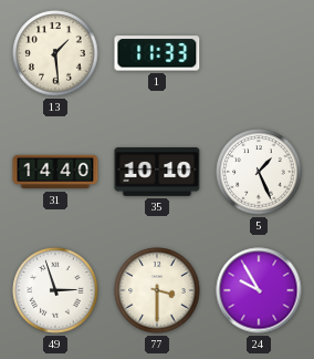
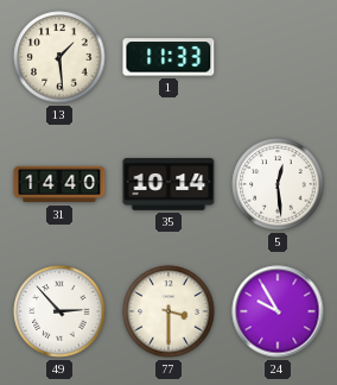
35: 10:10 -> 10:14
5: 1:26 -> 12:29
49: 2:57 -> 2:53
